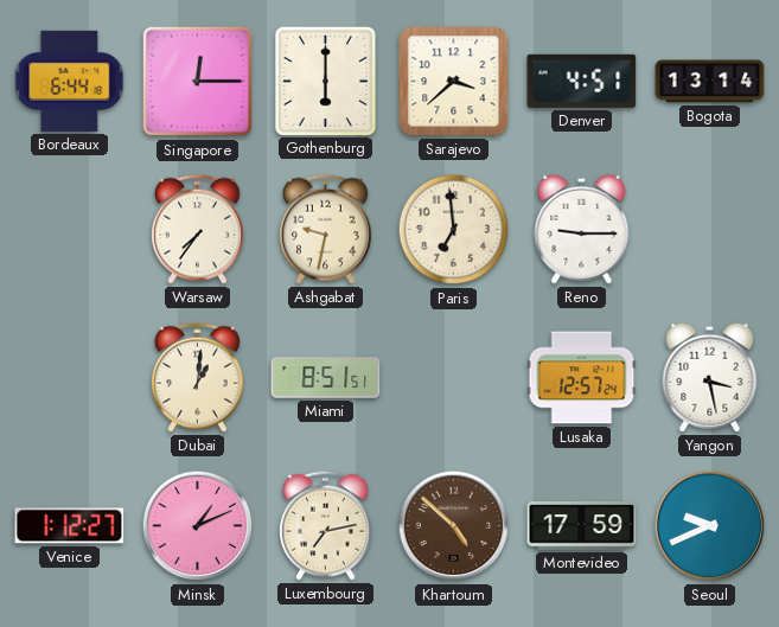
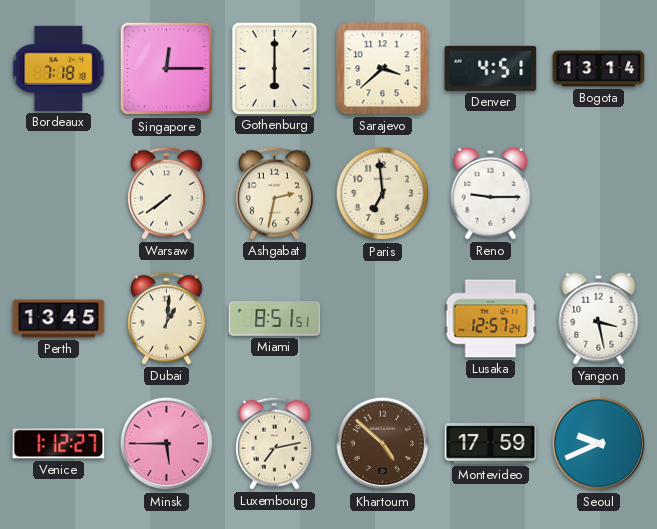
Bordeaux: 6:44 -> 7:18
Warsaw: 7:36 -> 7:39
Ashgabat: 9:32 -> 2:32
Perth: none -> 13:45
Minsk: 1:11 -> 5:45
